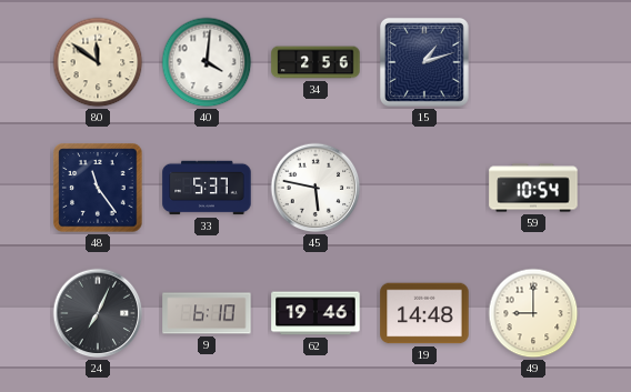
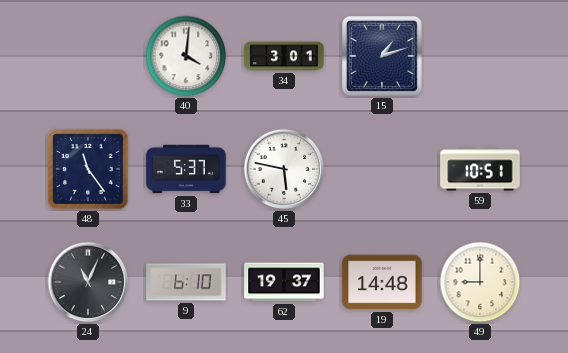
80: 11:51 -> none
34: 2:56 -> 3:01
59: 10:54 -> 10:51
24: 7:04 -> 11:04
62: 19:46 -> 19:37
